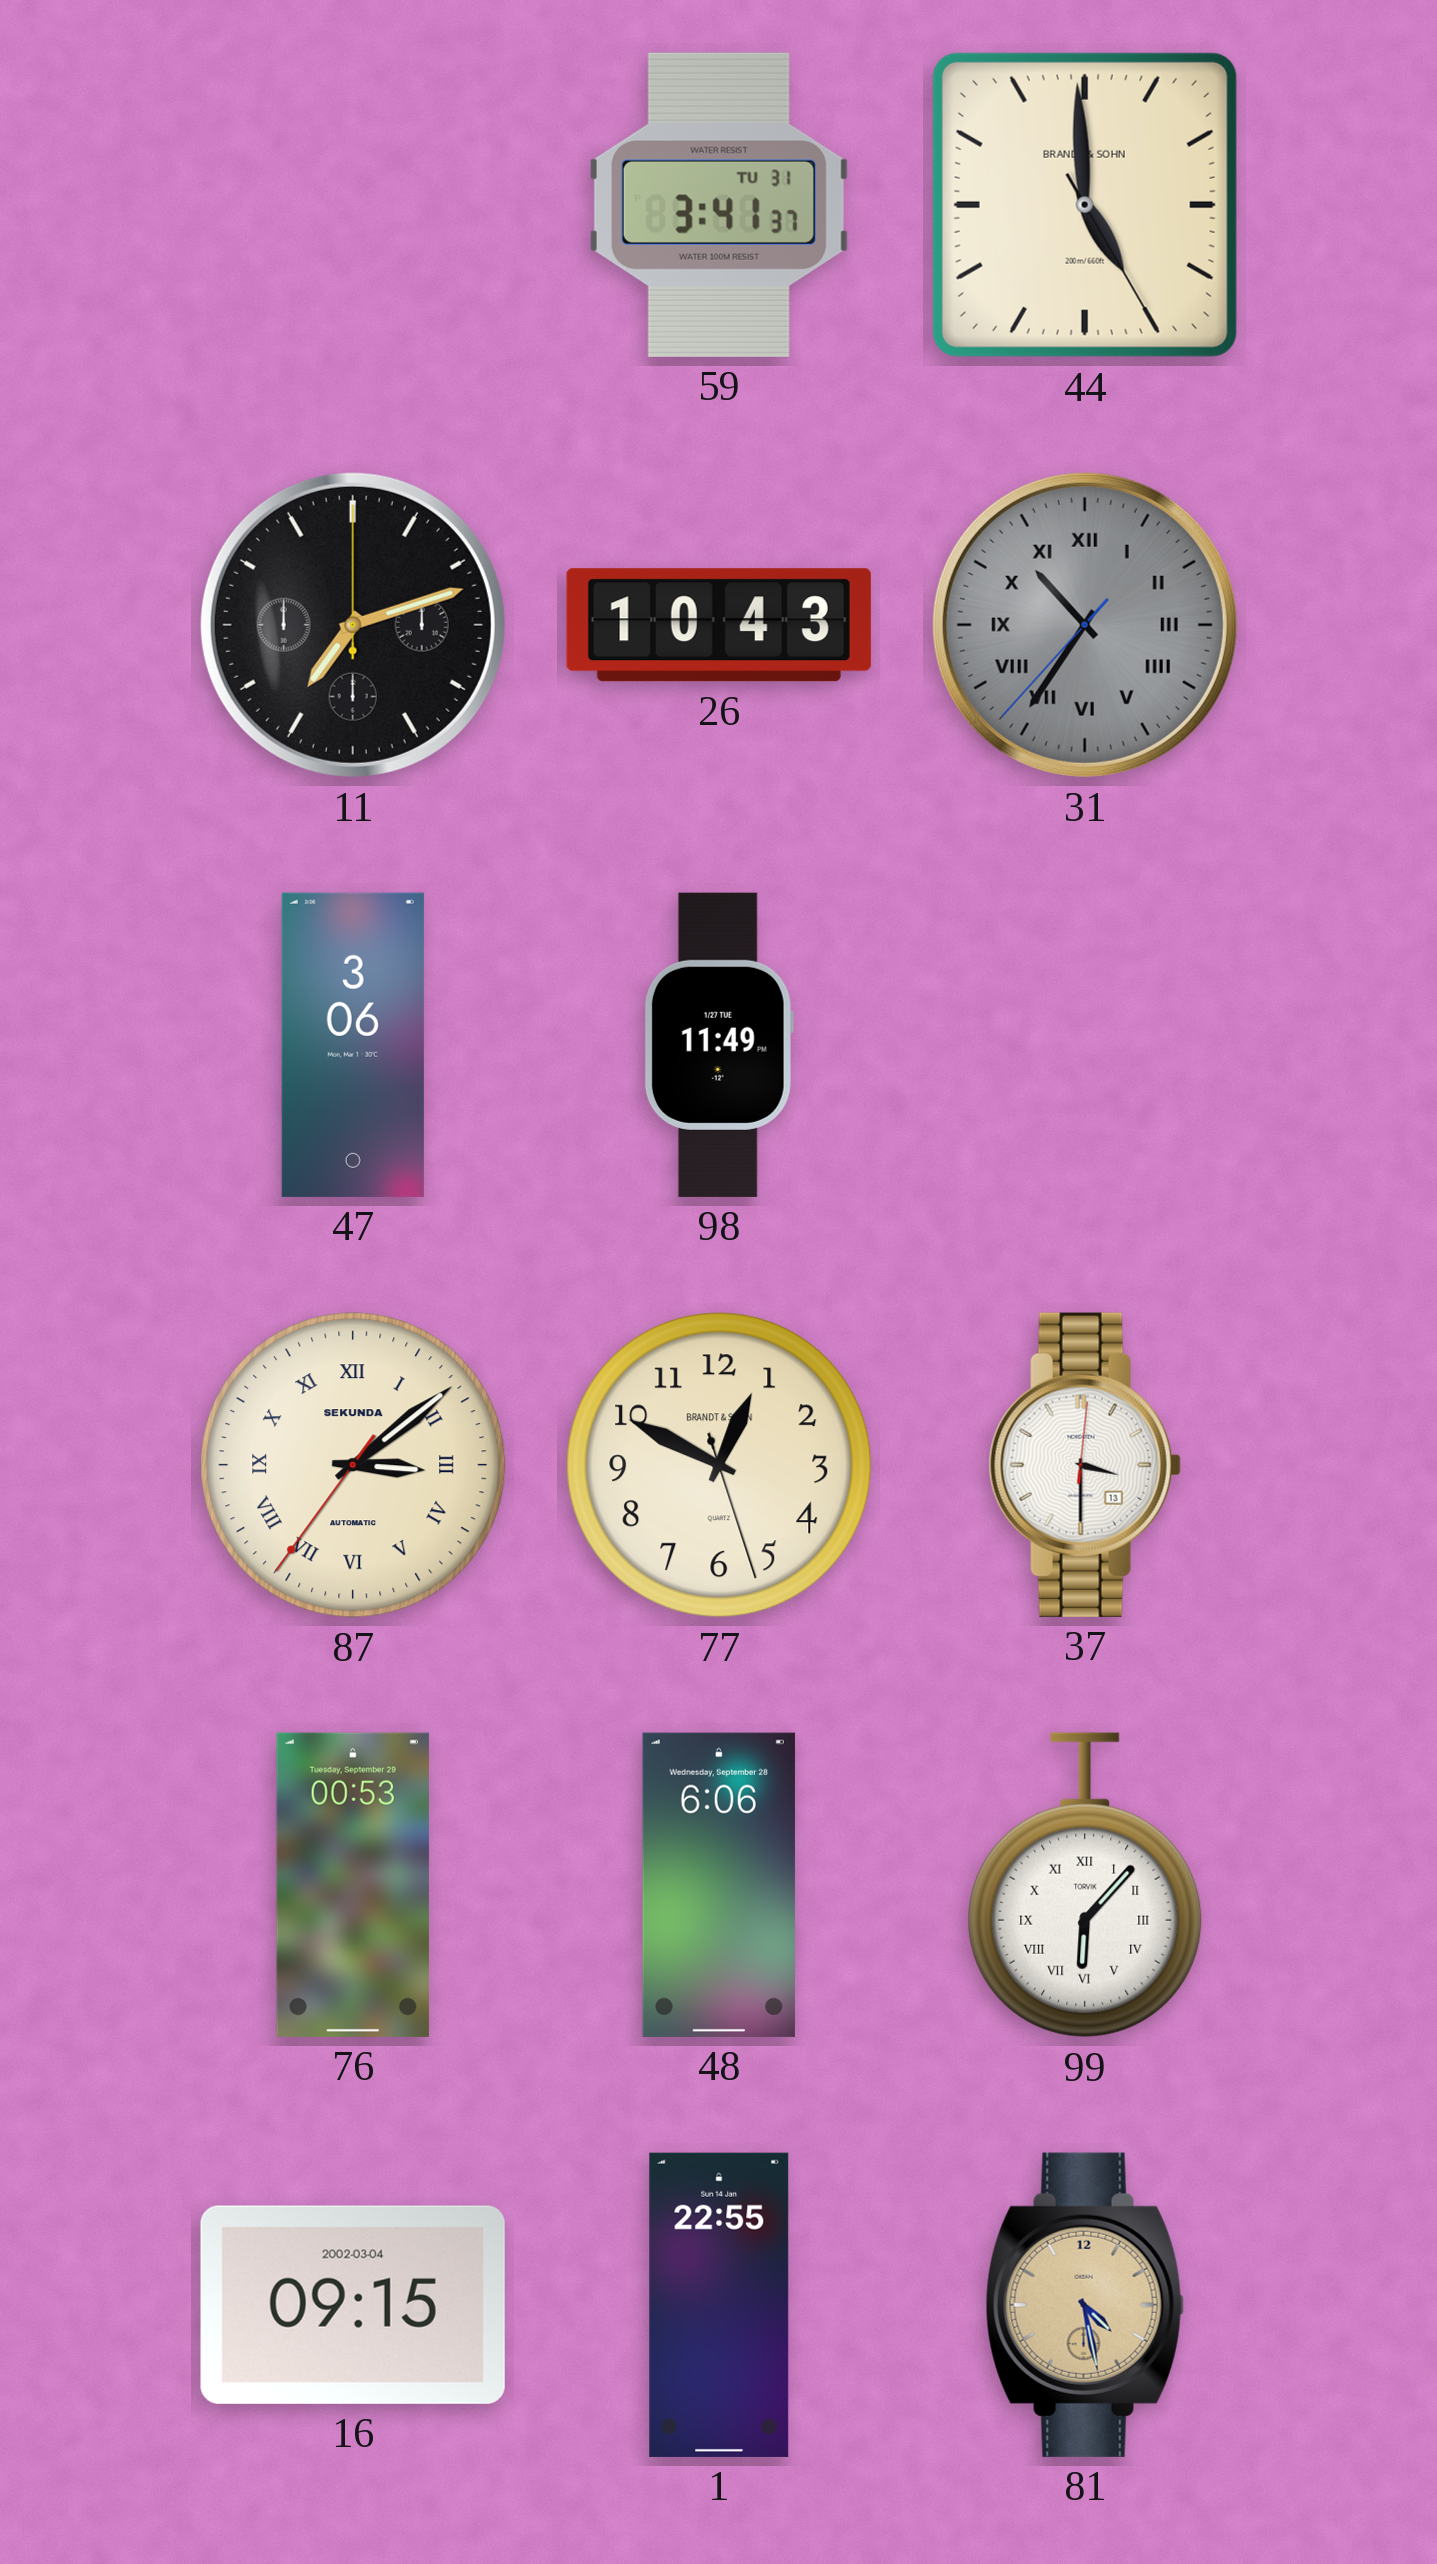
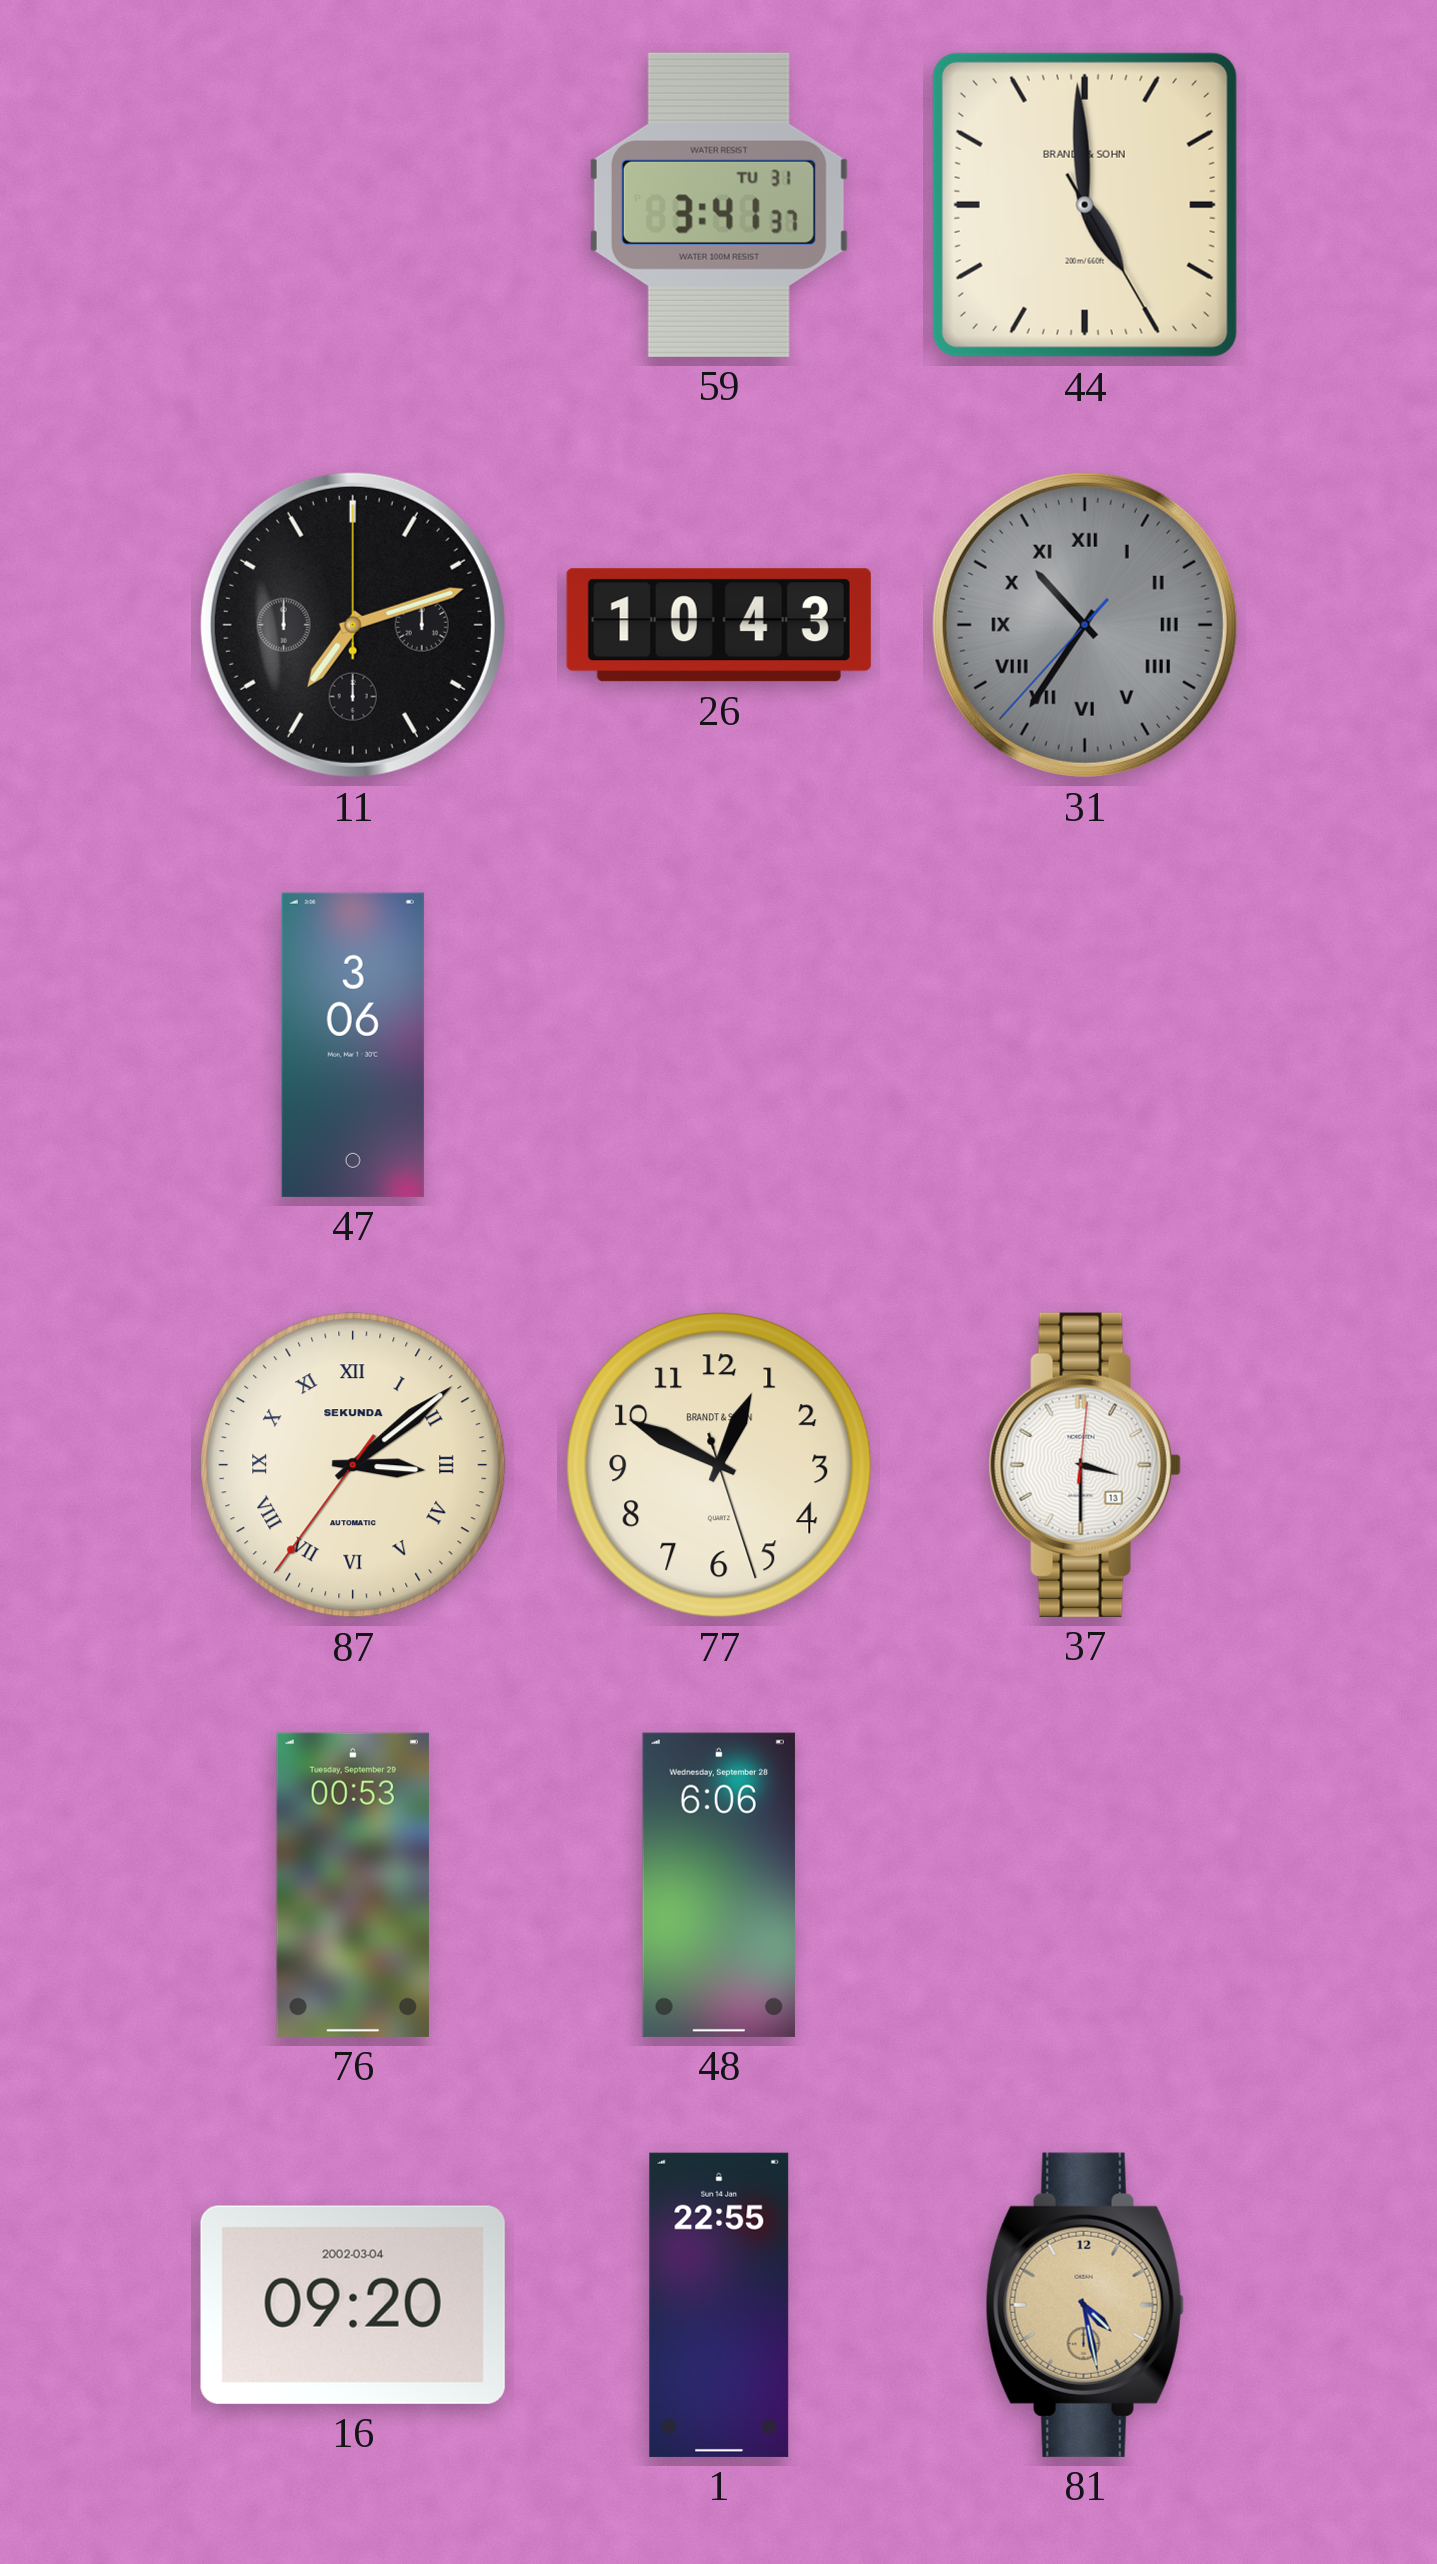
98: 11:49 -> none
99: 6:07 -> none
16: 09:15 -> 09:20
